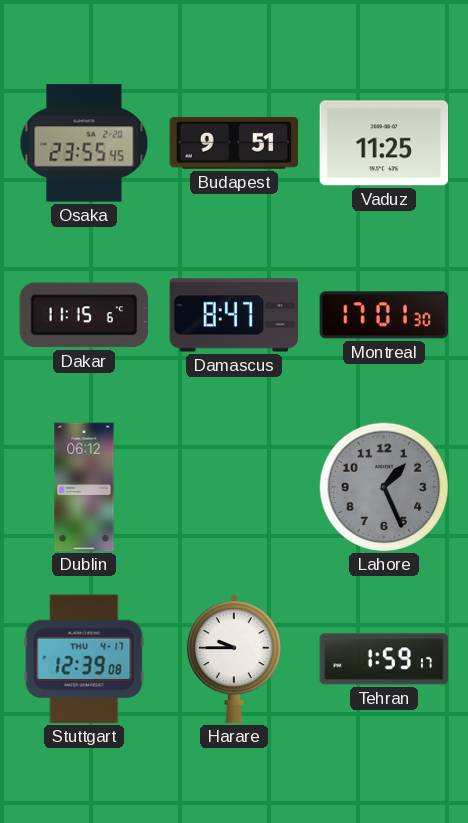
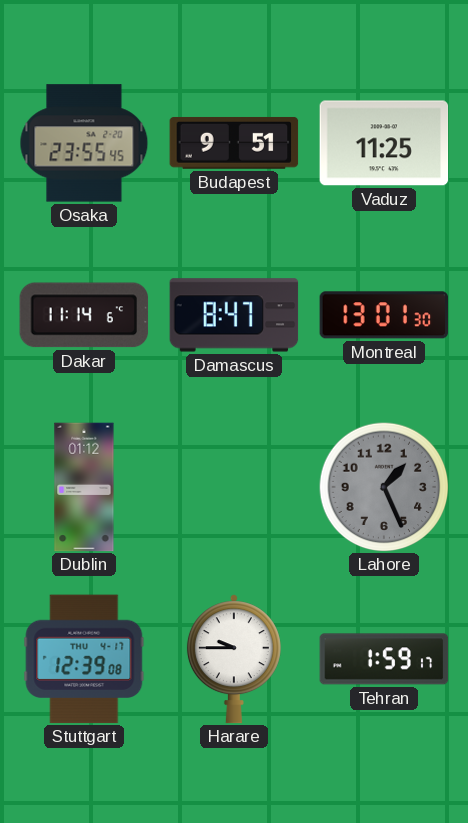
Dakar: 11:15 -> 11:14
Montreal: 17:01 -> 13:01
Dublin: 06:12 -> 01:12
